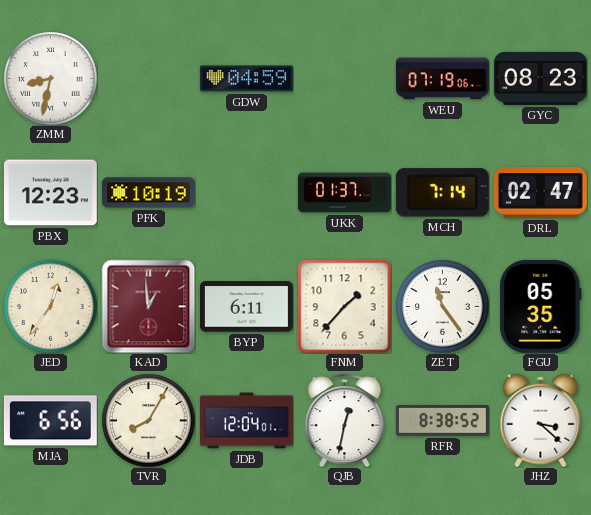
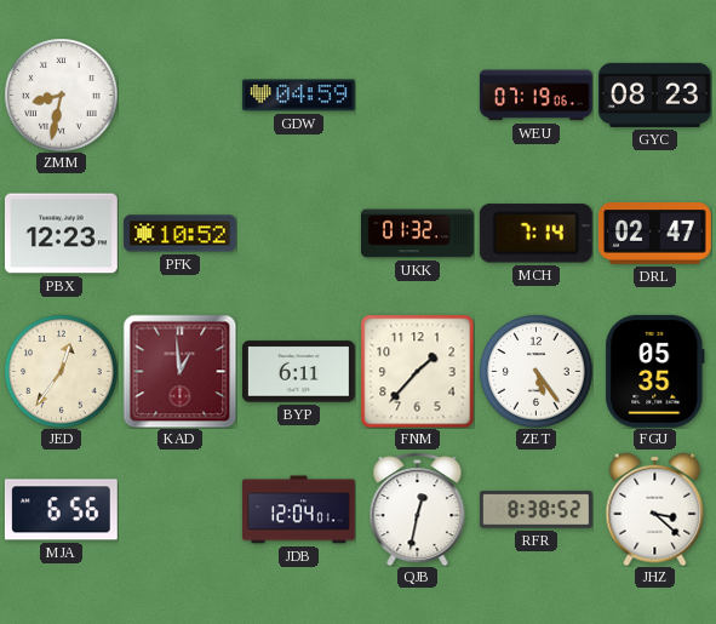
PFK: 10:19 -> 10:52
UKK: 01:37 -> 01:32
ZET: 11:24 -> 5:24
TVR: 8:05 -> none
